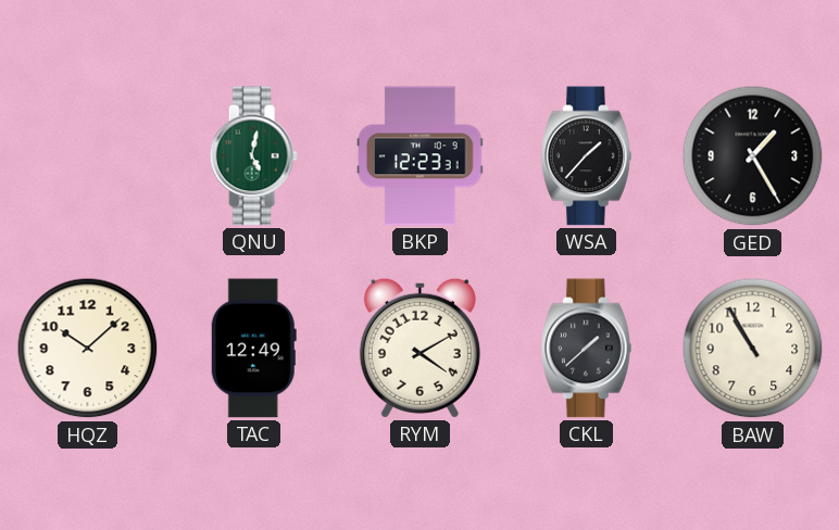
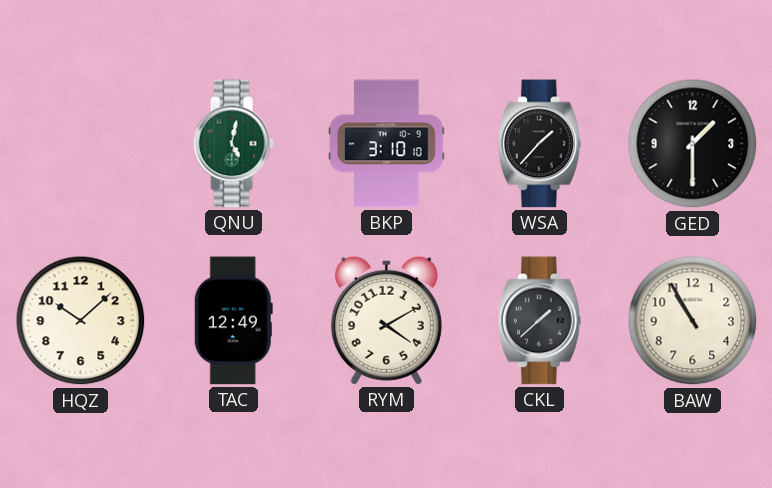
BKP: 12:23 -> 3:10
GED: 1:25 -> 1:30
